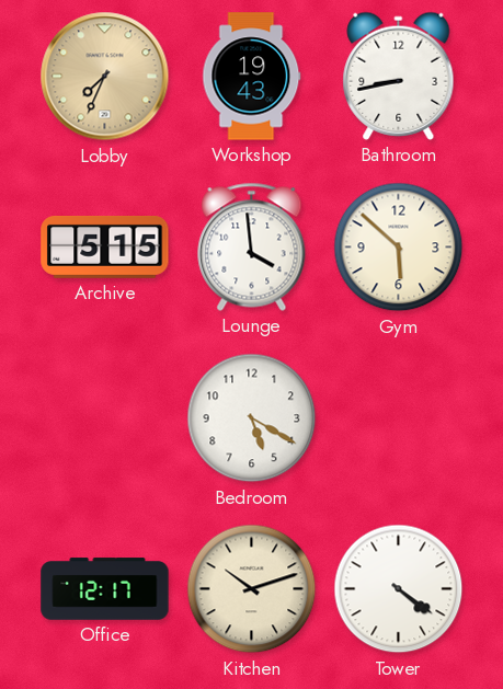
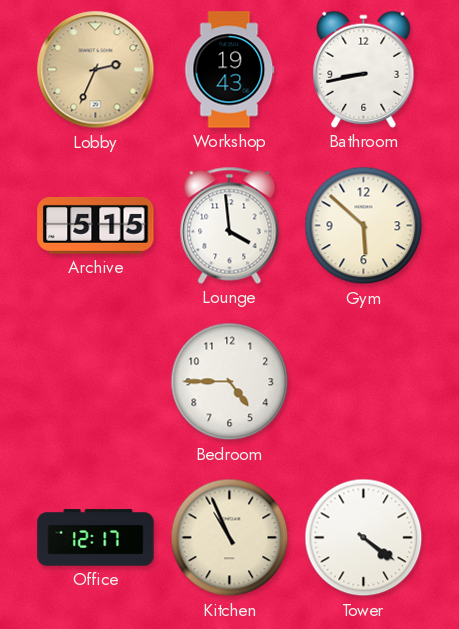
Lobby: 7:34 -> 2:34
Bedroom: 5:20 -> 4:45
Kitchen: 10:12 -> 10:56
